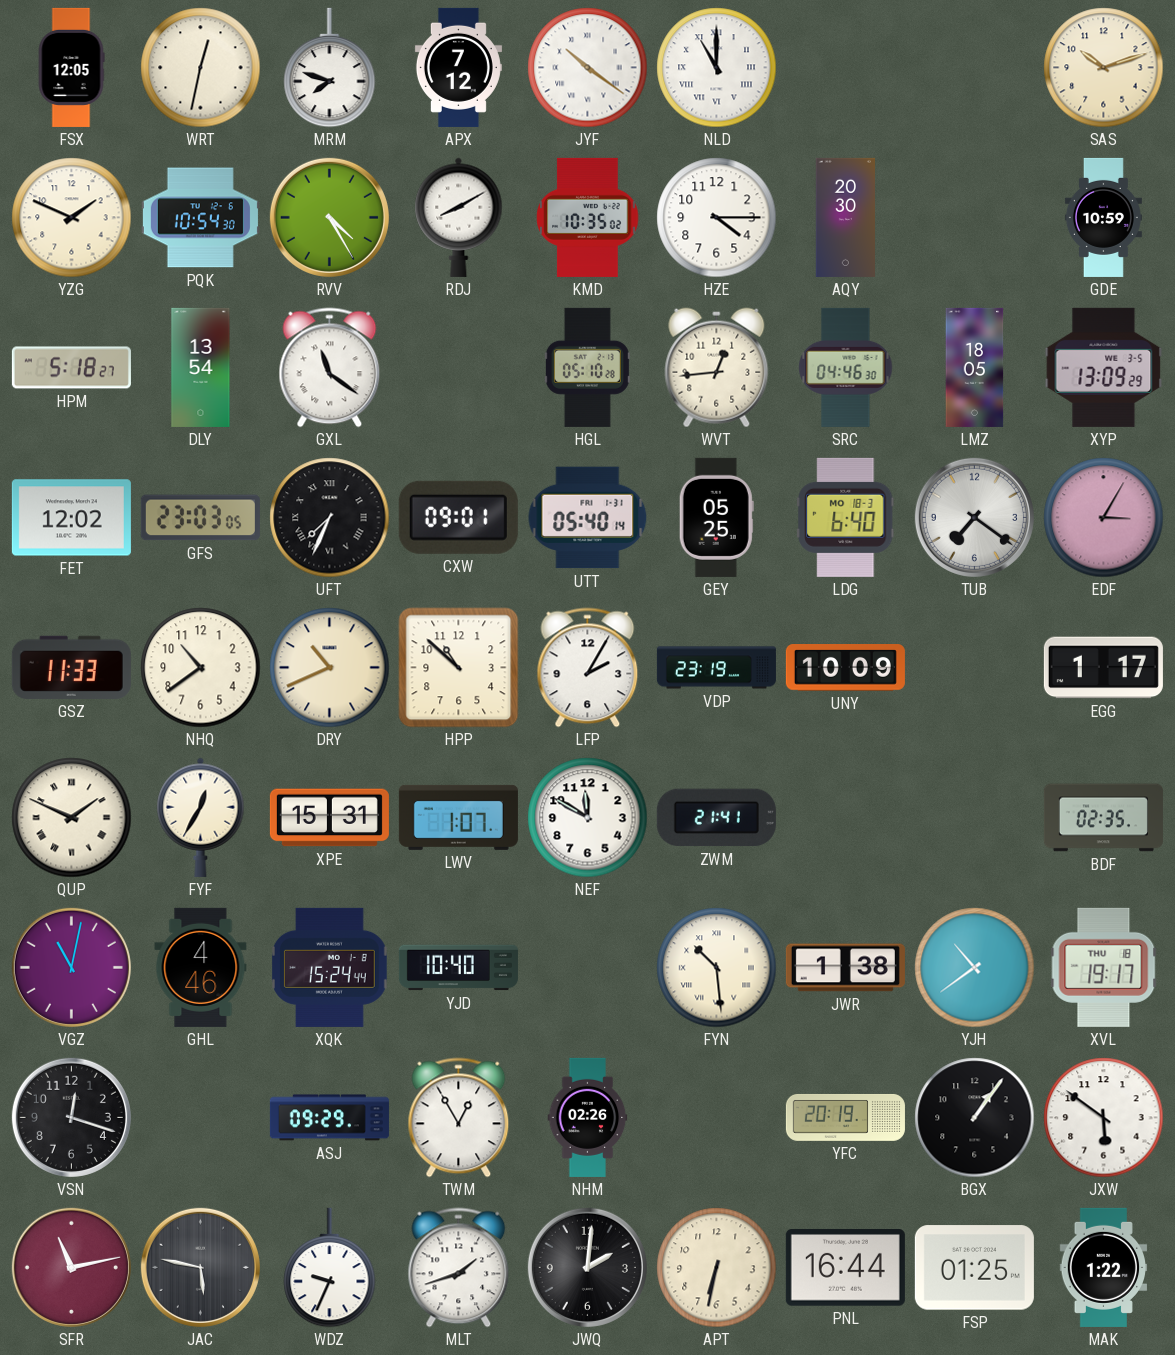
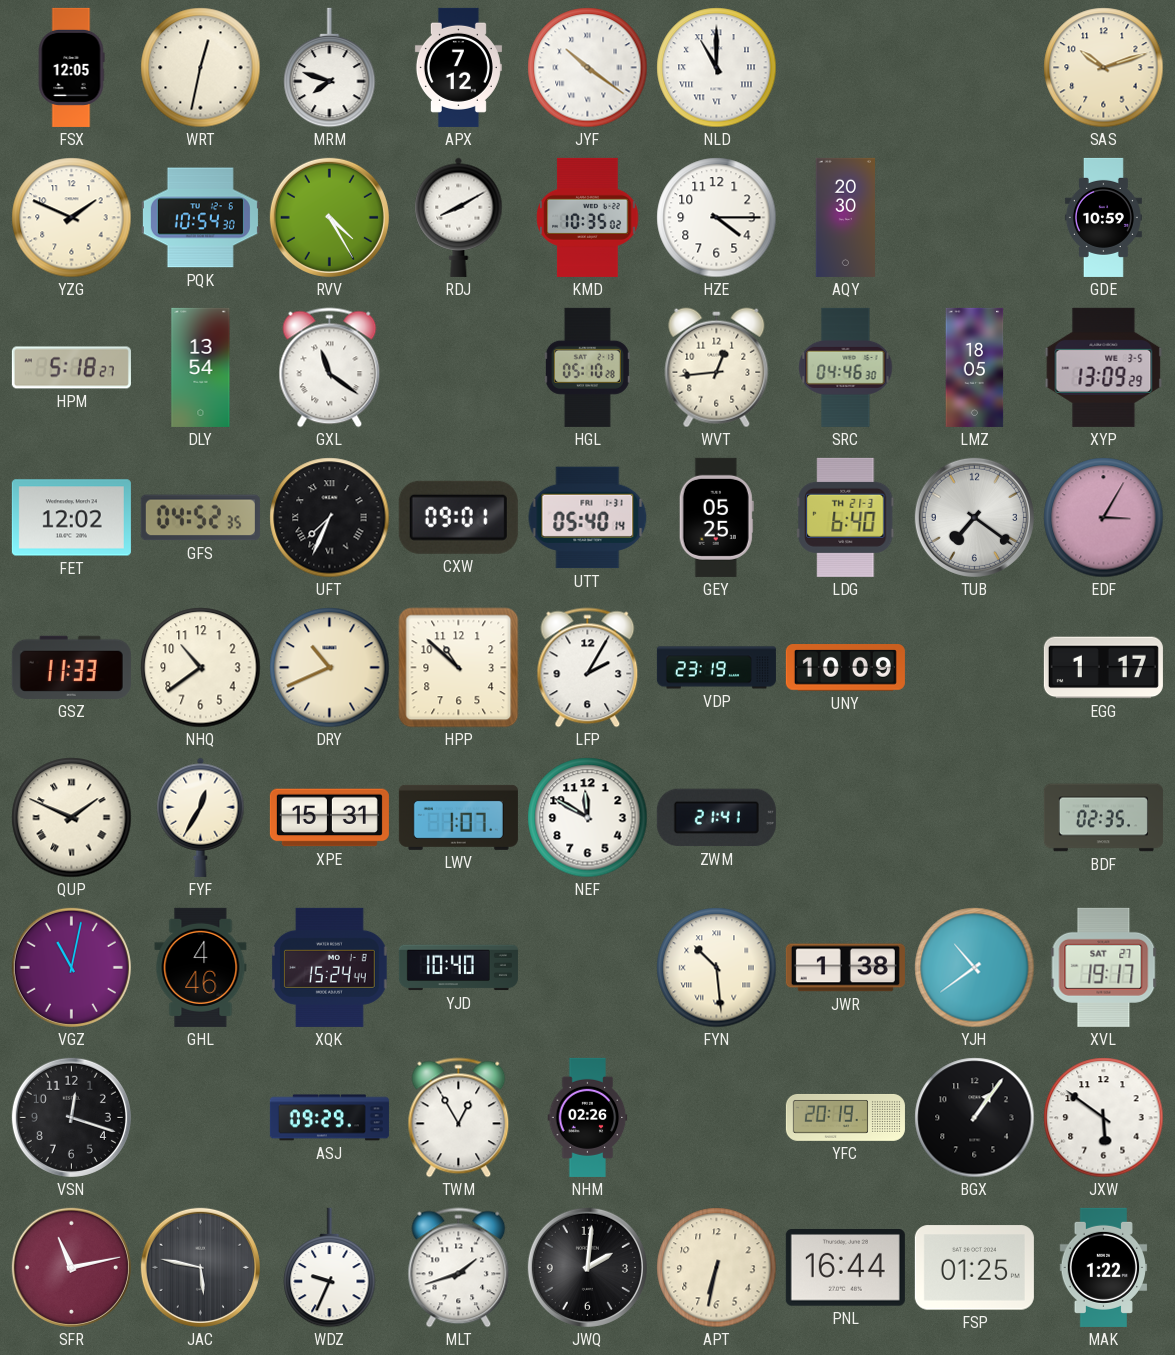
GFS: 23:03 -> 04:52
LDG date: MO 18-3 -> TH 21-3
XVL date: THU 18 -> SAT 27
